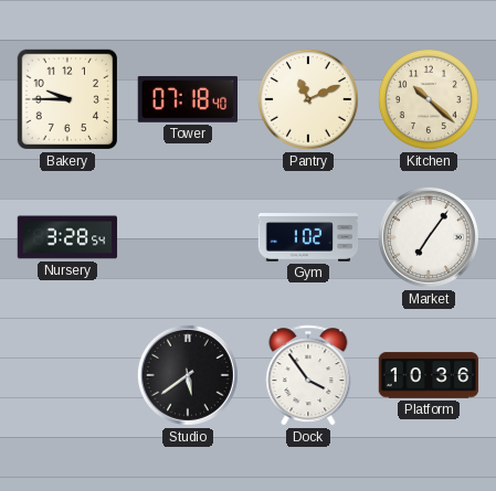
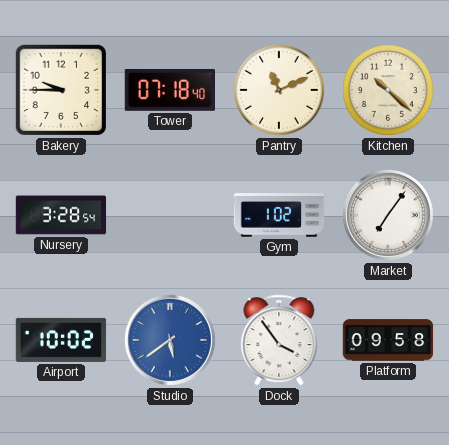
Airport: none -> 10:02
Studio dial: black -> blue
Platform: 10:36 -> 09:58
